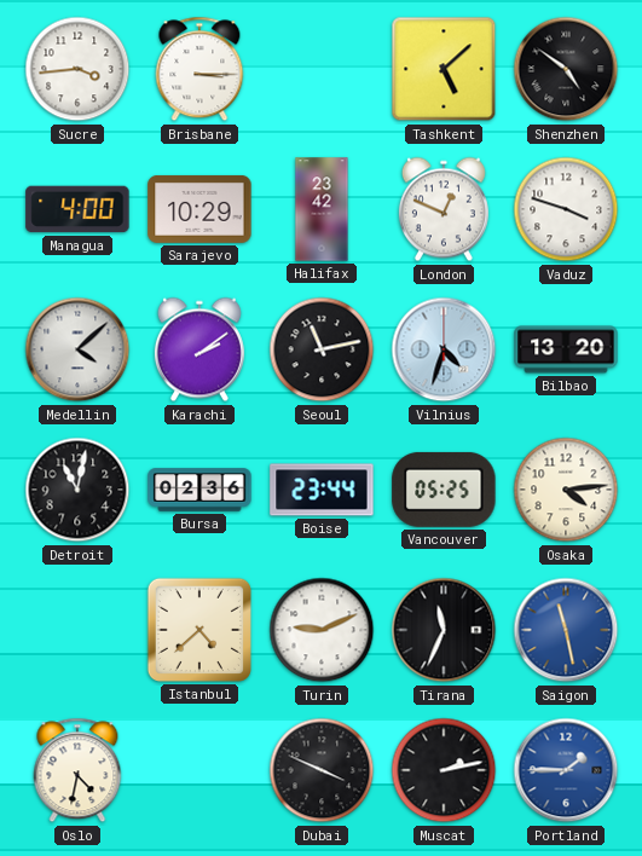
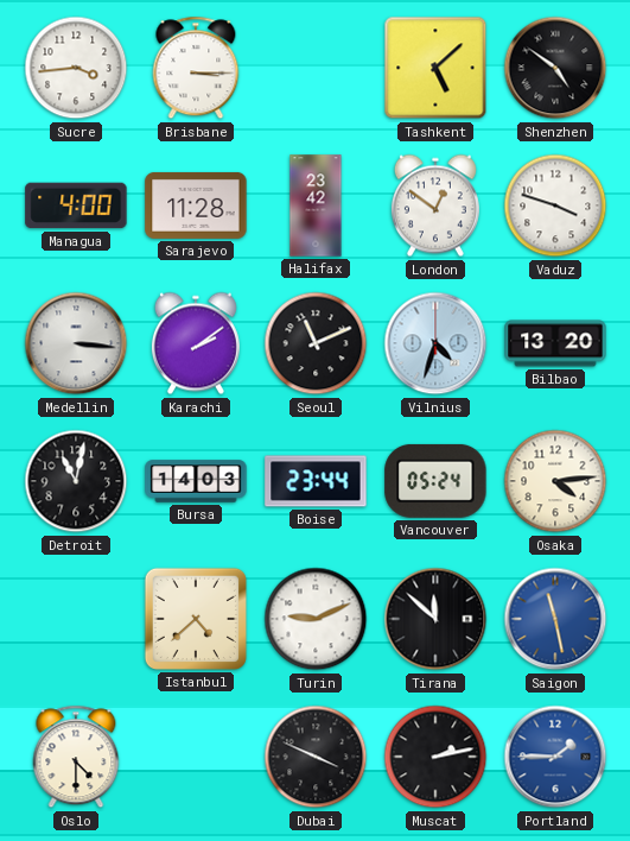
Sarajevo: 10:29 -> 11:28
London: 12:49 -> 12:51
Medellin: 4:08 -> 3:16
Seoul: 11:13 -> 11:11
Bursa: 02:36 -> 14:03
Vancouver: 05:25 -> 05:24
Tirana: 11:34 -> 11:52
Oslo: 4:32 -> 4:30
